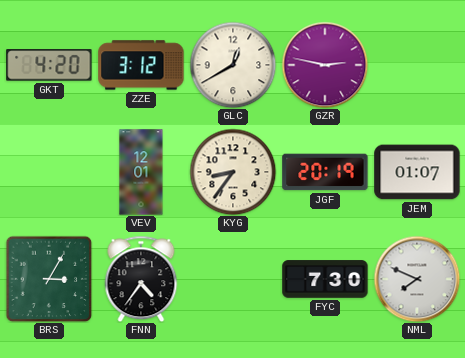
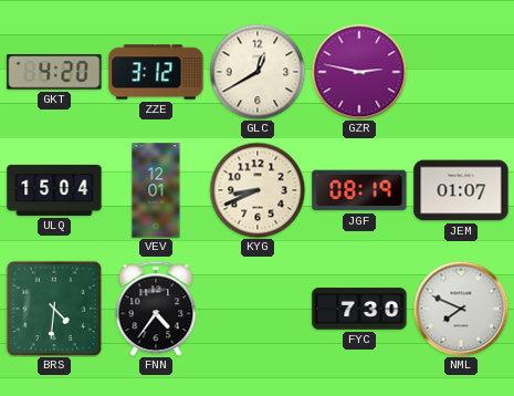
ULQ: none -> 15:04
KYG: 8:36 -> 8:41
JGF: 20:19 -> 08:19
BRS: 3:05 -> 4:31
